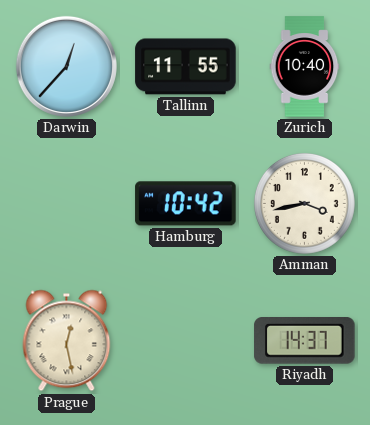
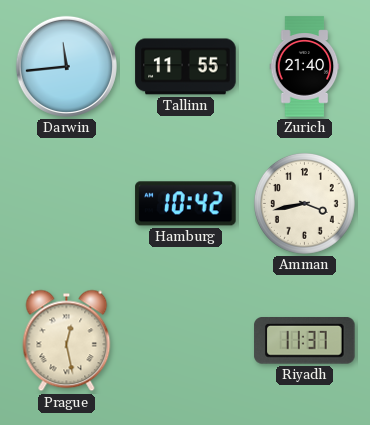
Darwin: 12:37 -> 11:44
Zurich: 10:40 -> 21:40
Riyadh: 14:37 -> 11:37
